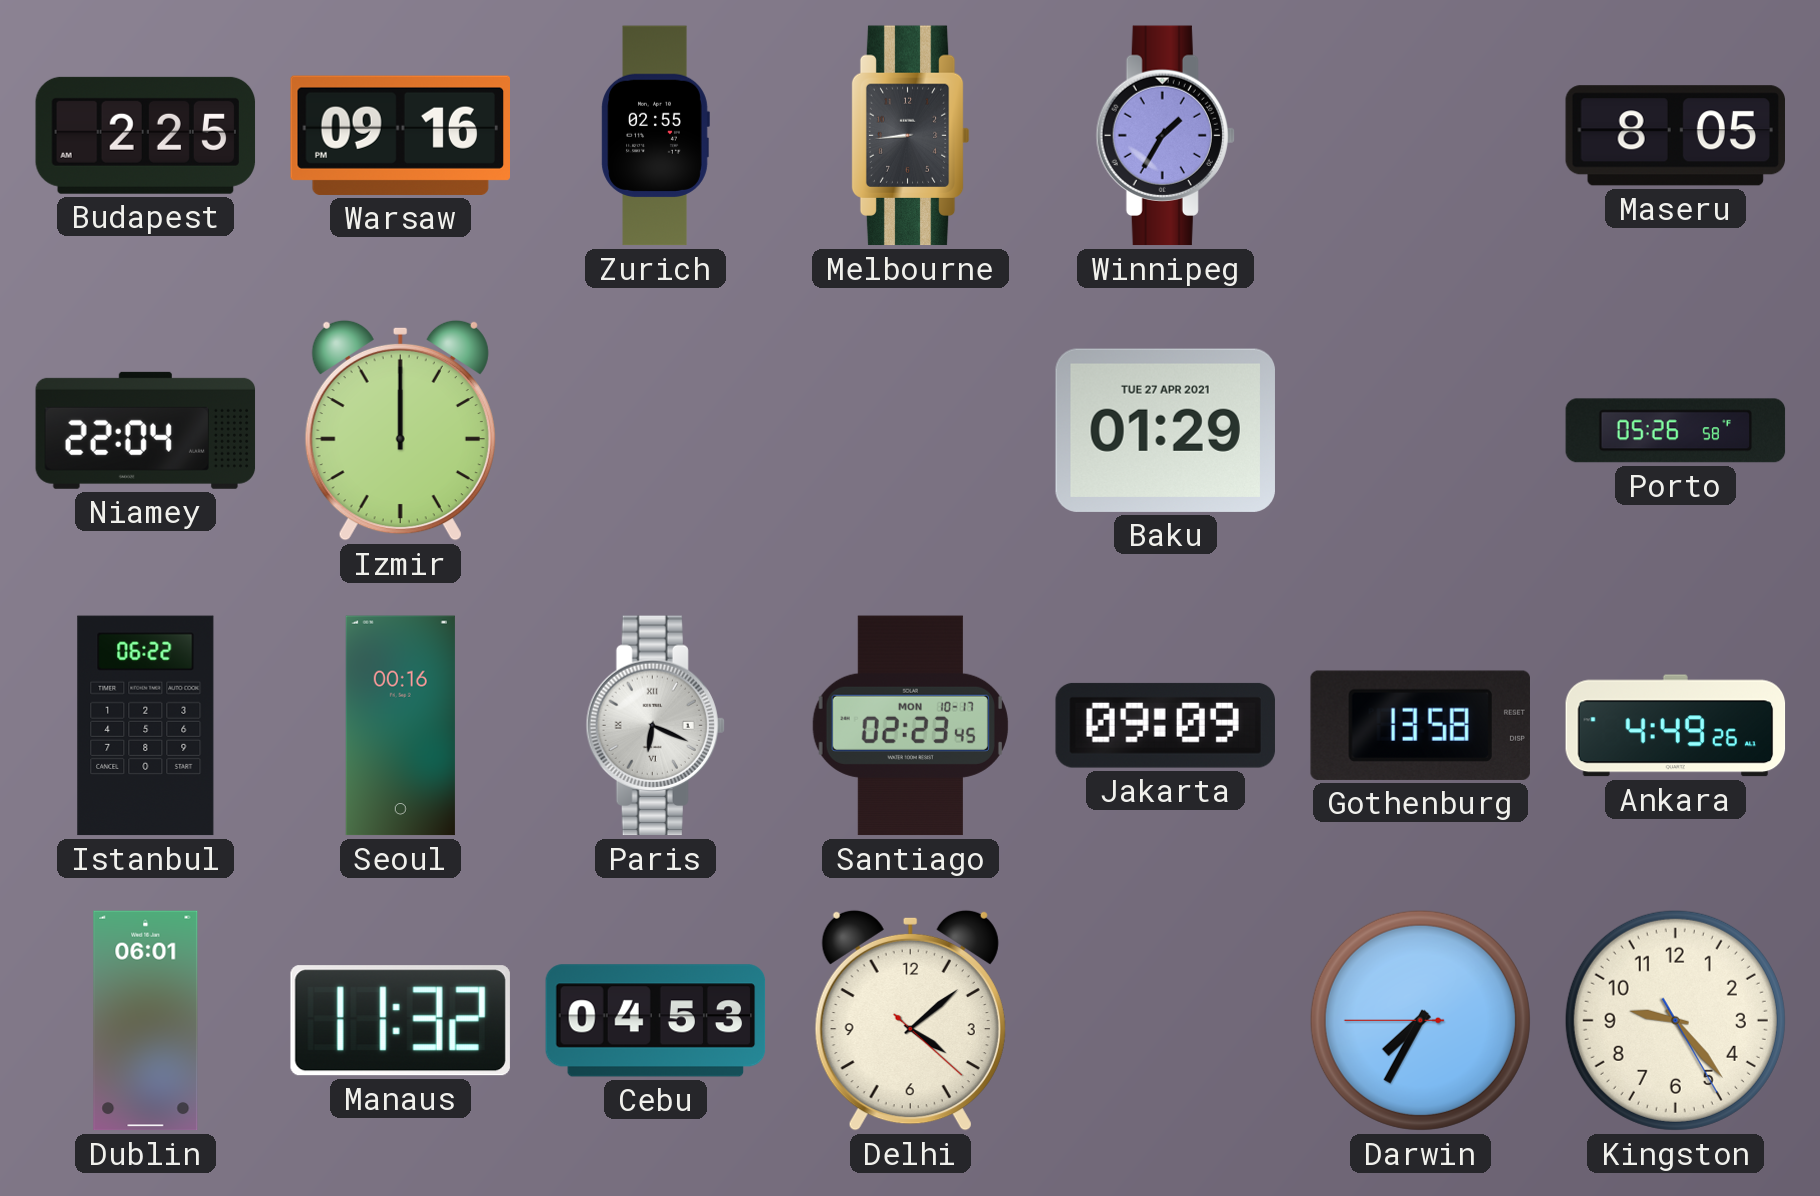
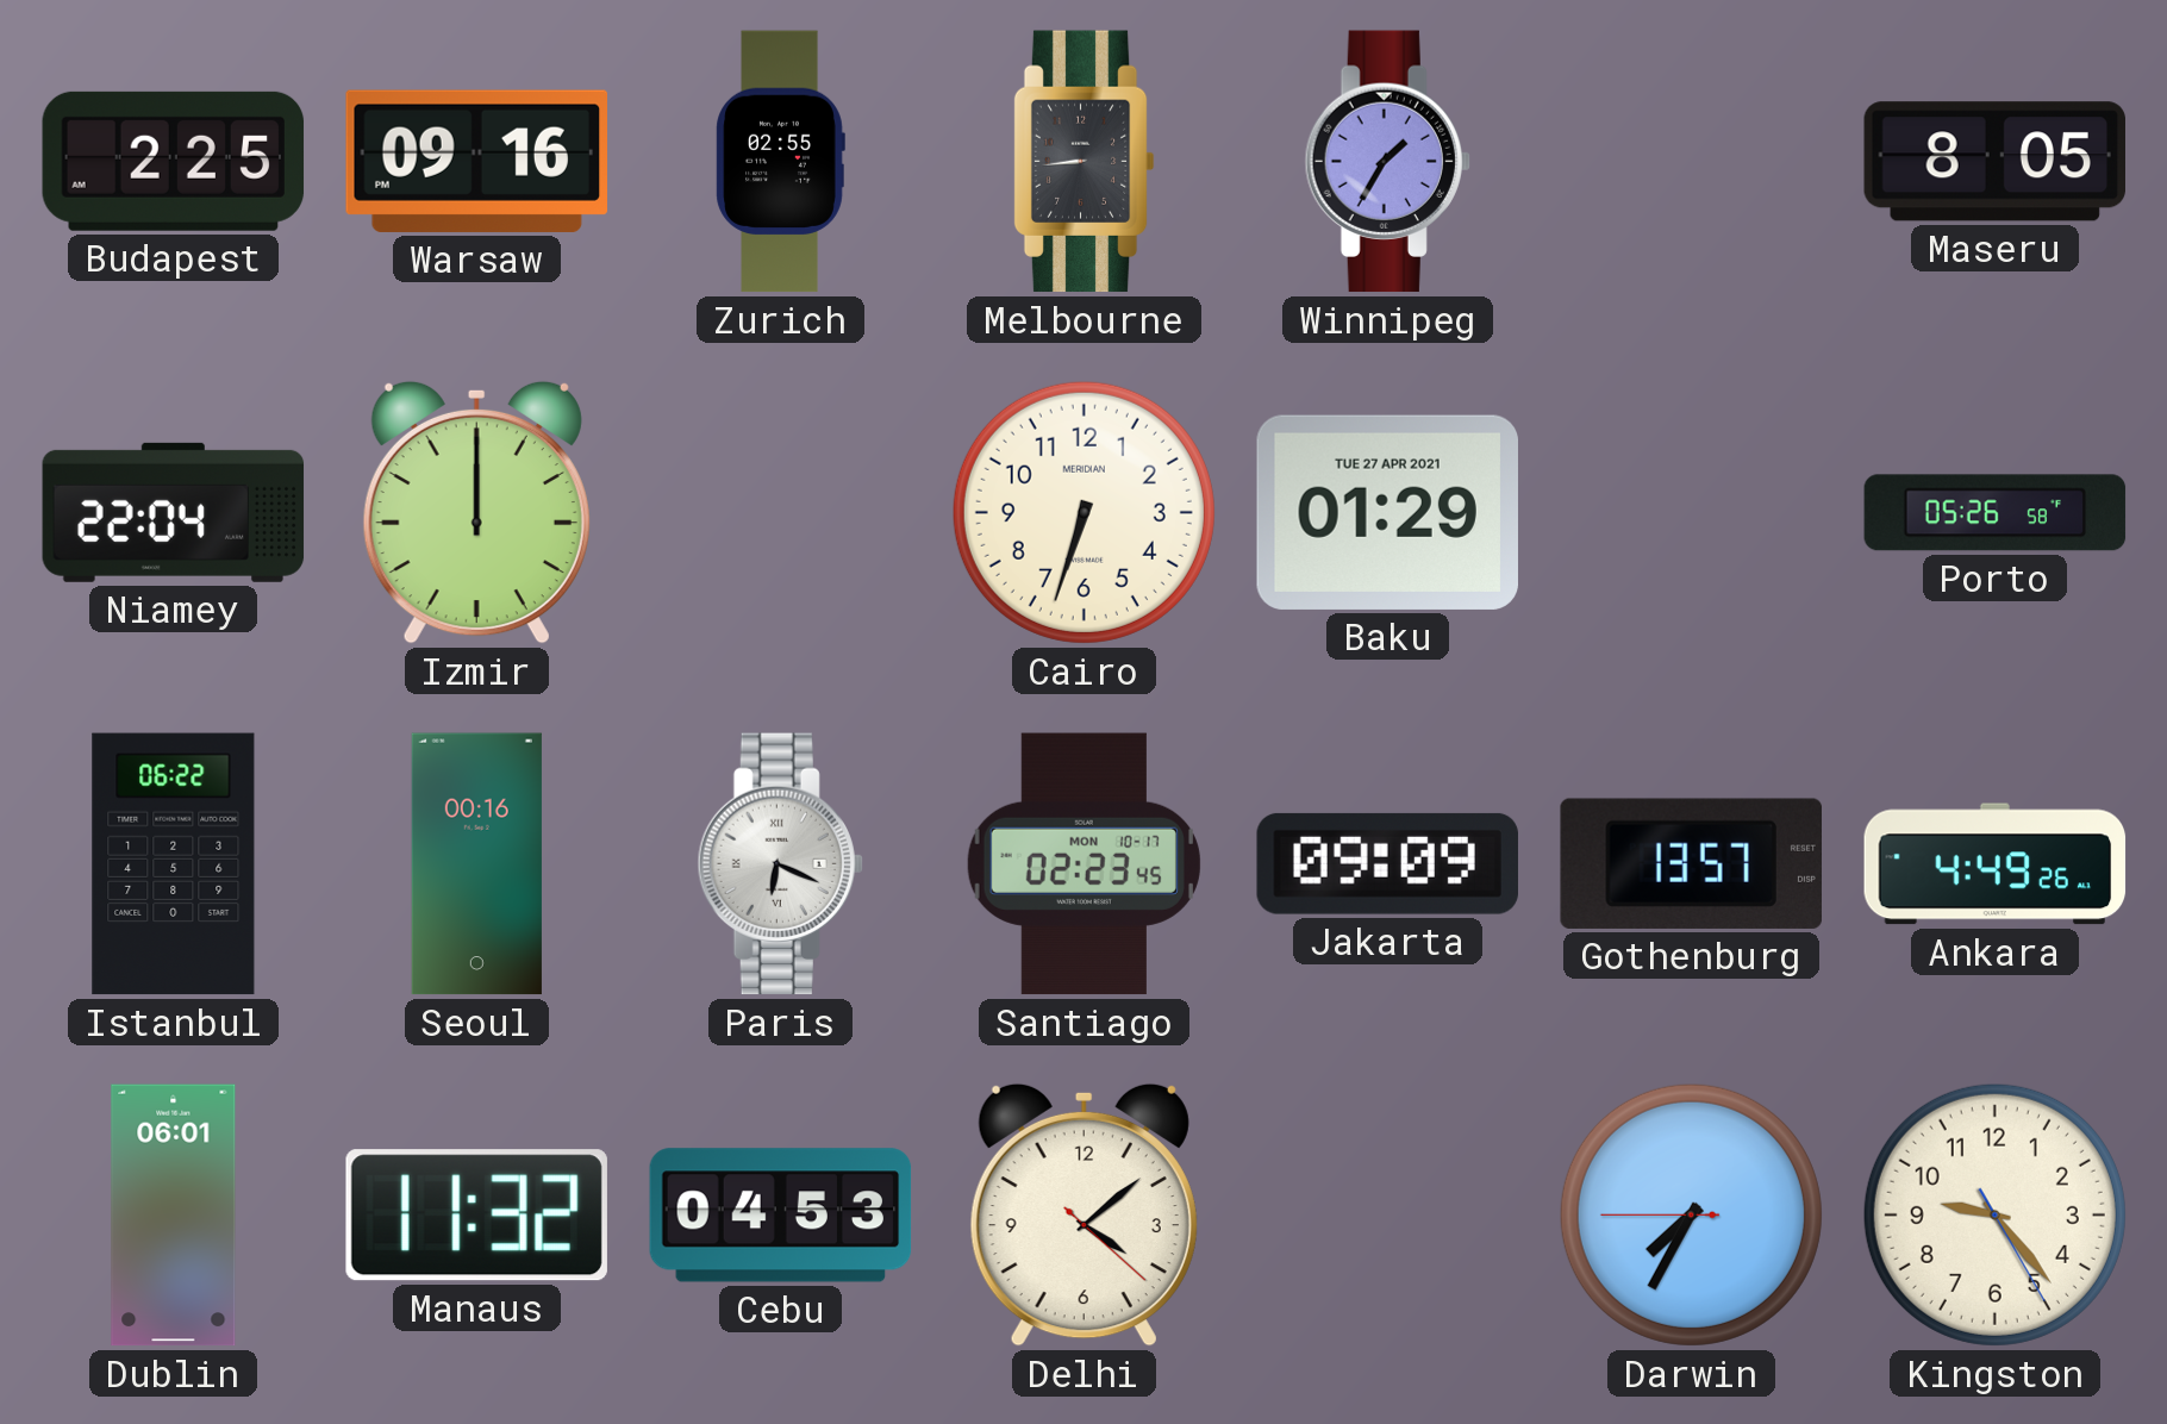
Cairo: none -> 6:33
Gothenburg: 13:58 -> 13:57
